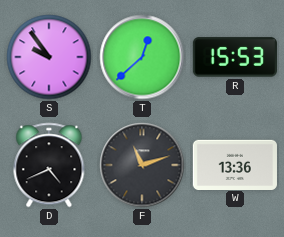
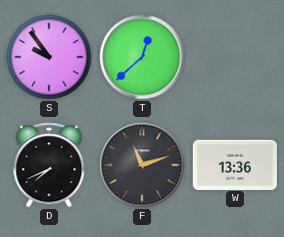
R: 15:53 -> none
D: 4:41 -> 7:41
